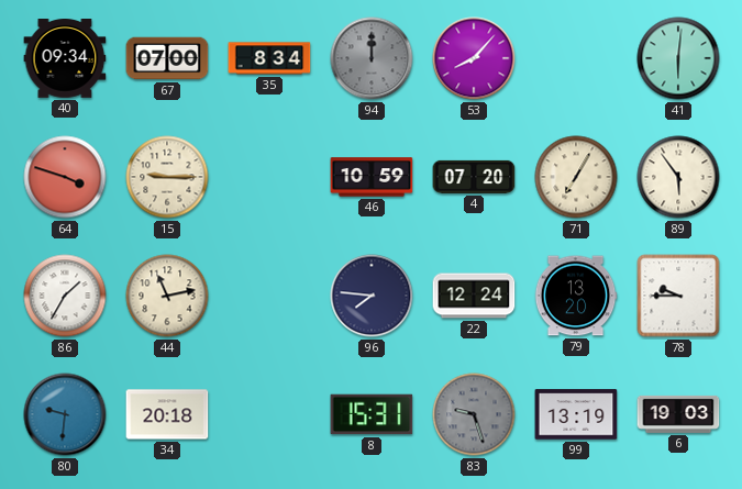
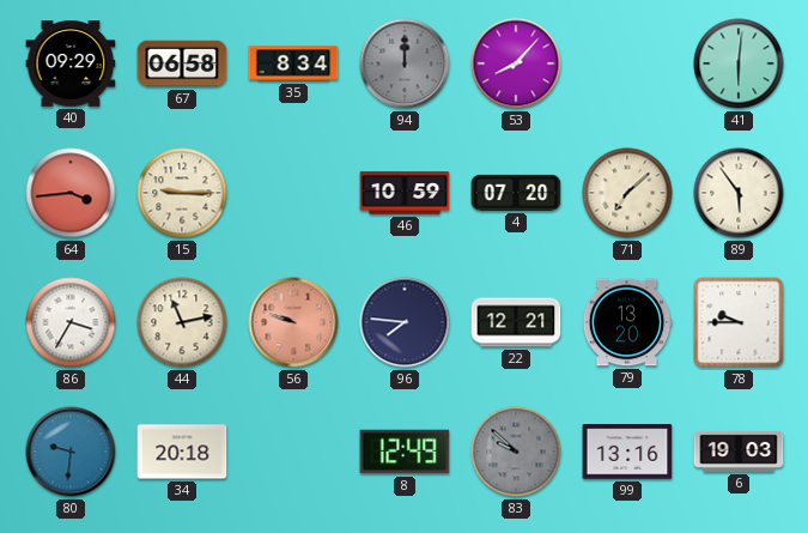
40: 09:34 -> 09:29
67: 07:00 -> 06:58
64: 3:48 -> 3:44
71: 7:05 -> 7:08
86: 1:35 -> 3:35
56: none -> 9:48
22: 12:24 -> 12:21
8: 15:31 -> 12:49
83: 9:27 -> 9:52
99: 13:19 -> 13:16
